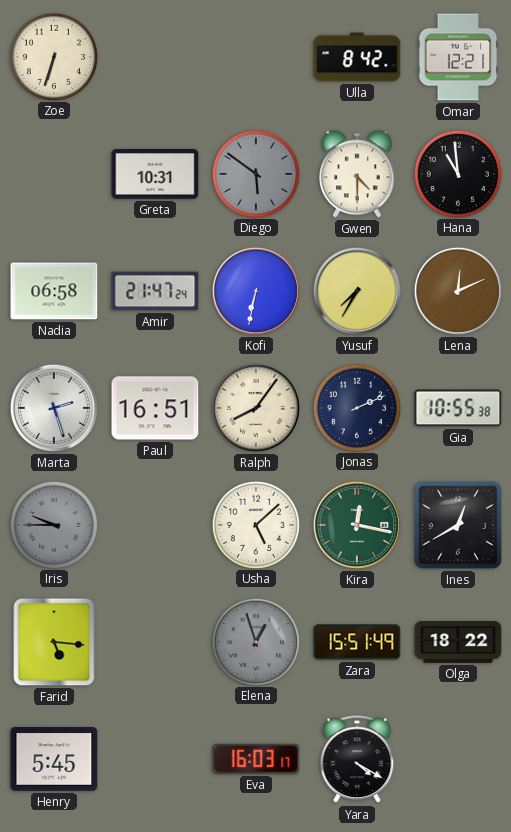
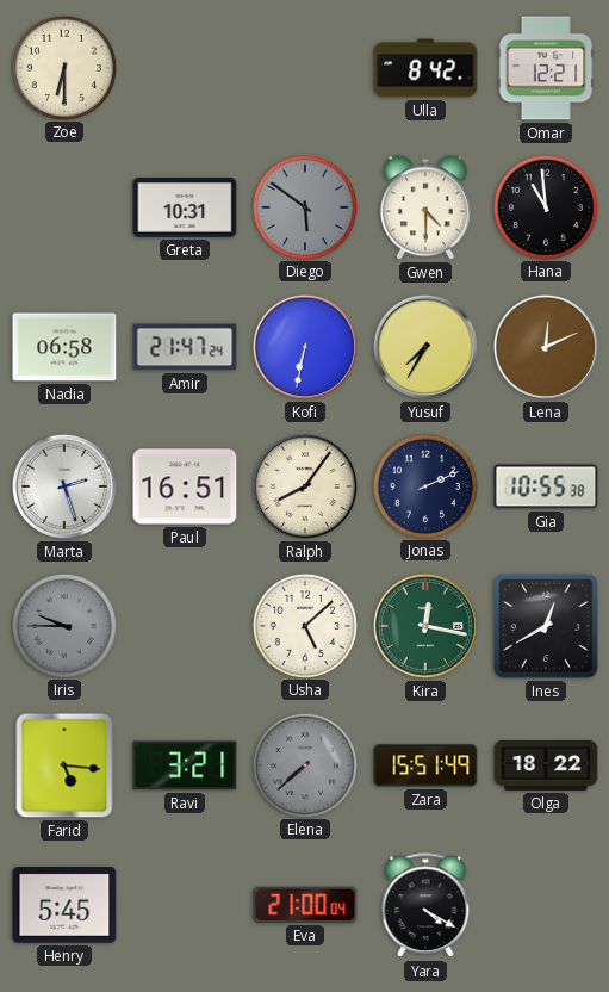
Zoe: 6:33 -> 6:30
Ravi: none -> 3:21
Elena: 12:57 -> 7:38
Eva: 16:03 -> 21:00
